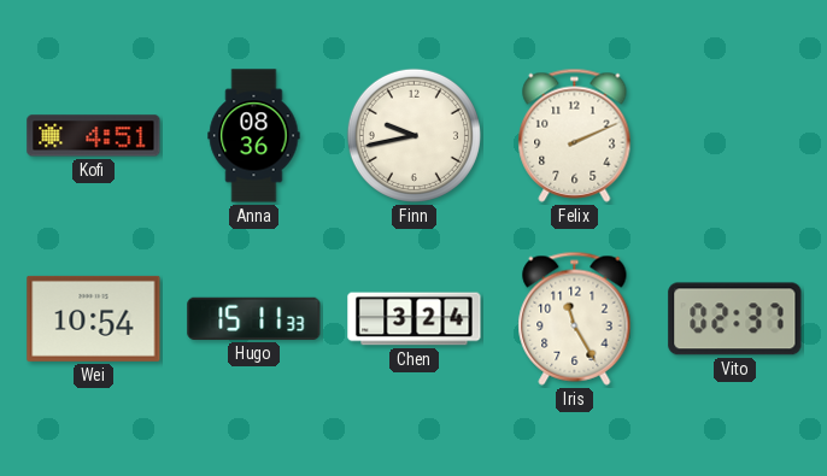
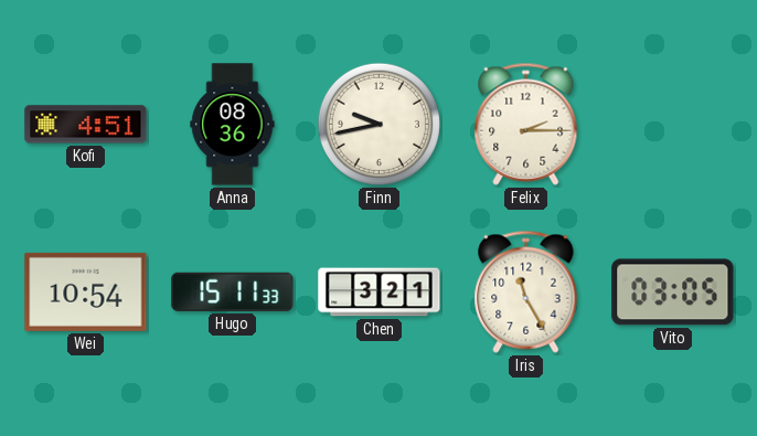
Felix: 2:11 -> 2:15
Chen: 3:24 -> 3:21
Vito: 02:37 -> 03:05
